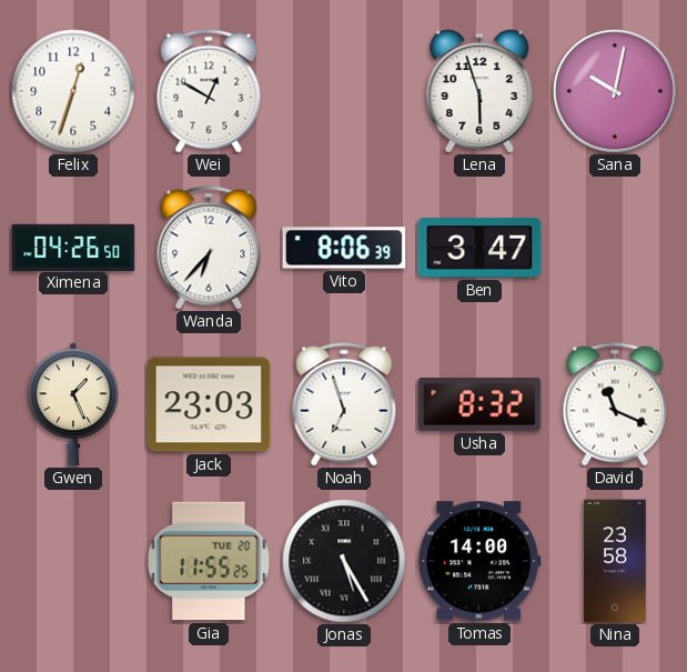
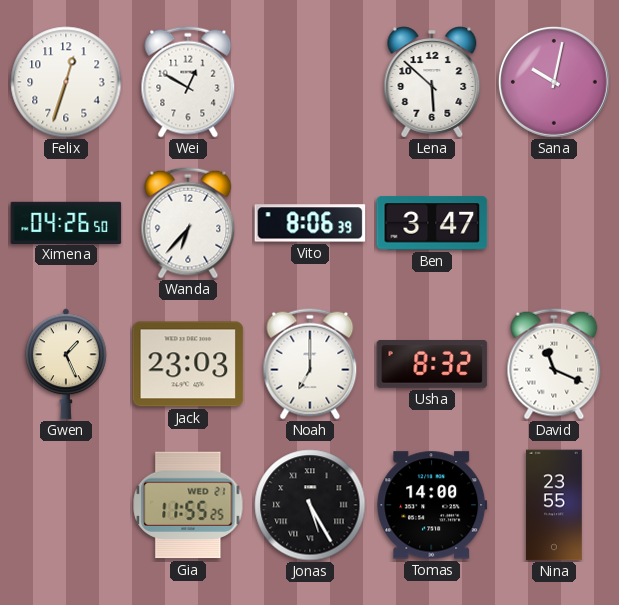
Lena: 5:57 -> 5:52
Noah: 6:57 -> 7:00
Gia date: TUE 20 -> WED 21
Nina: 23:58 -> 23:55
